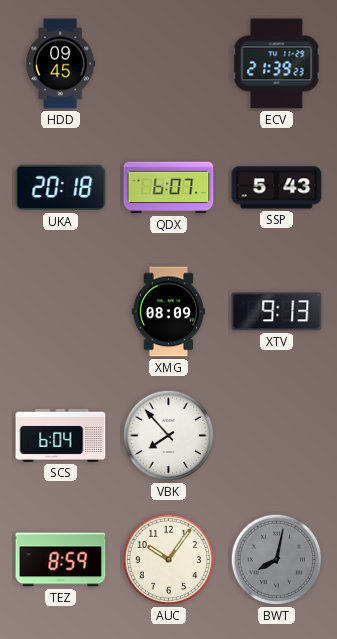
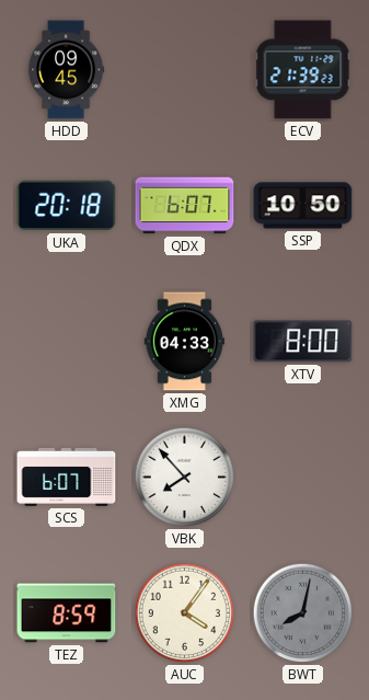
SSP: 5:43 -> 10:50
XMG: 08:09 -> 04:33
XTV: 9:13 -> 8:00
SCS: 6:04 -> 6:07
AUC: 10:06 -> 4:06
